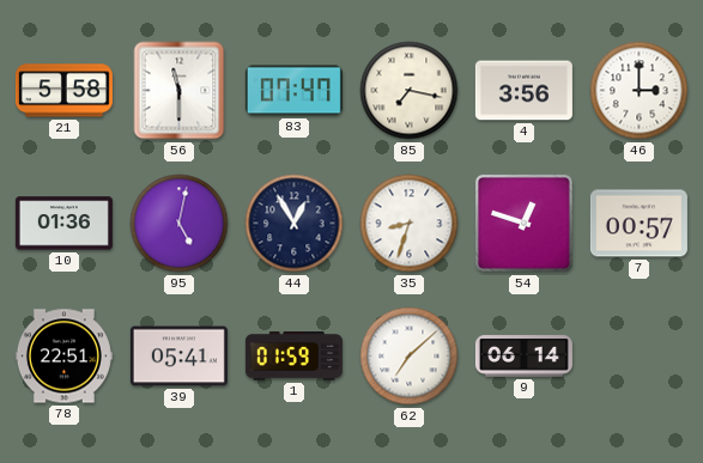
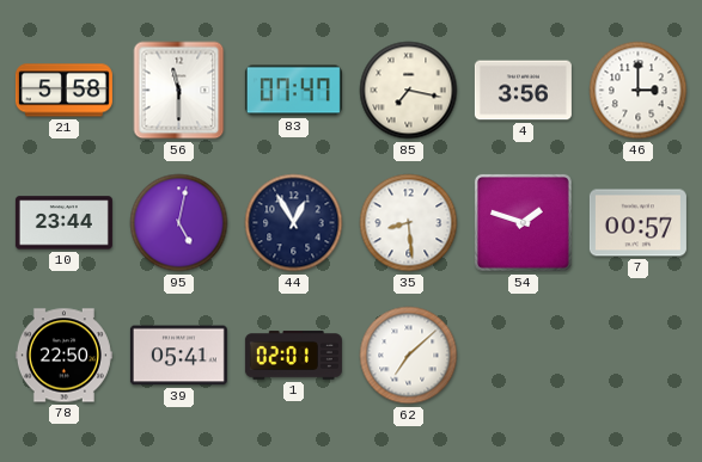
10: 01:36 -> 23:44
35: 8:33 -> 8:29
54: 12:48 -> 1:48
78: 22:51 -> 22:50
1: 01:59 -> 02:01
9: 06:14 -> none
